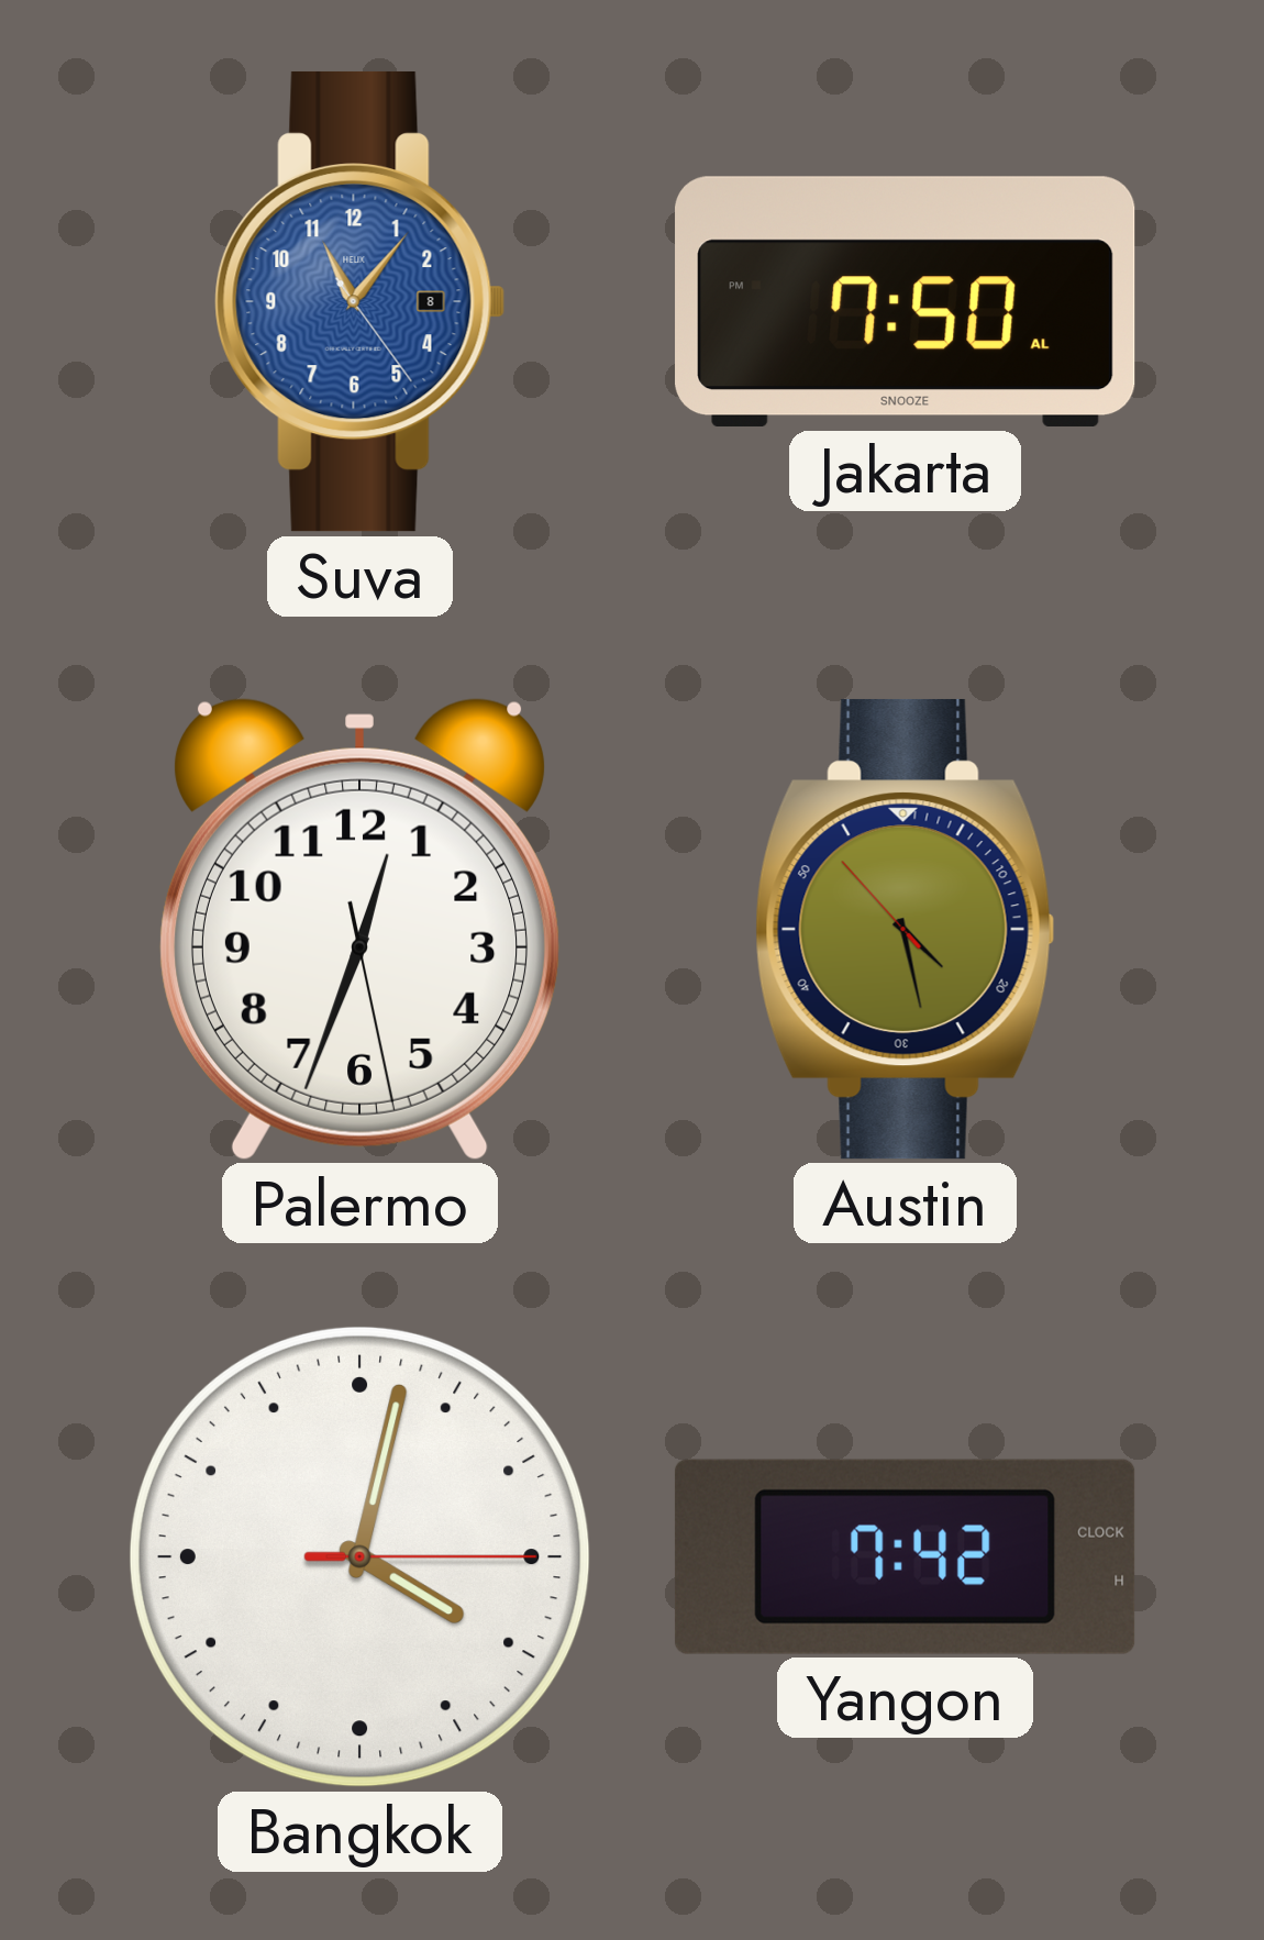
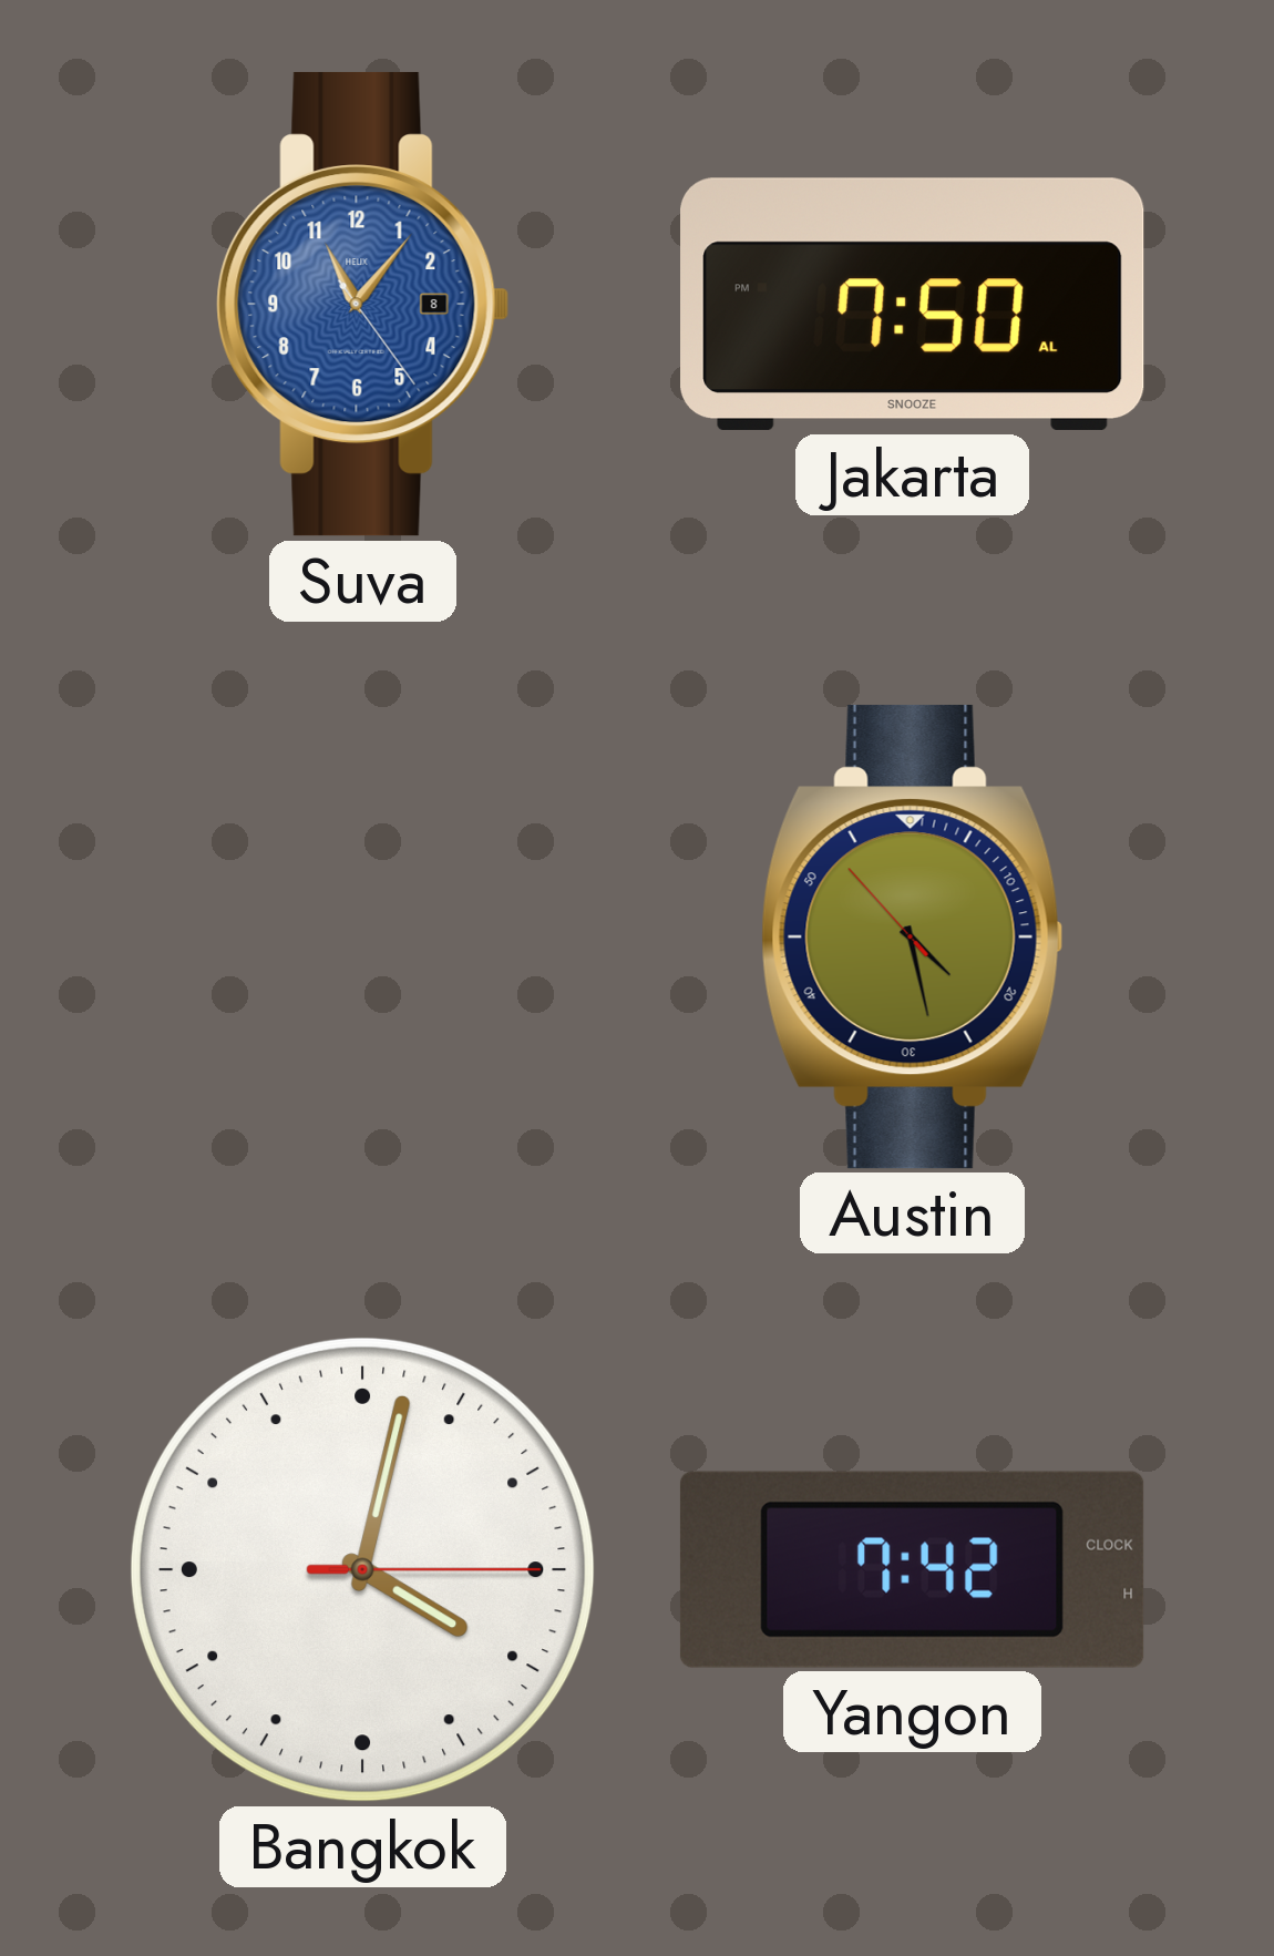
Palermo: 12:33 -> none
